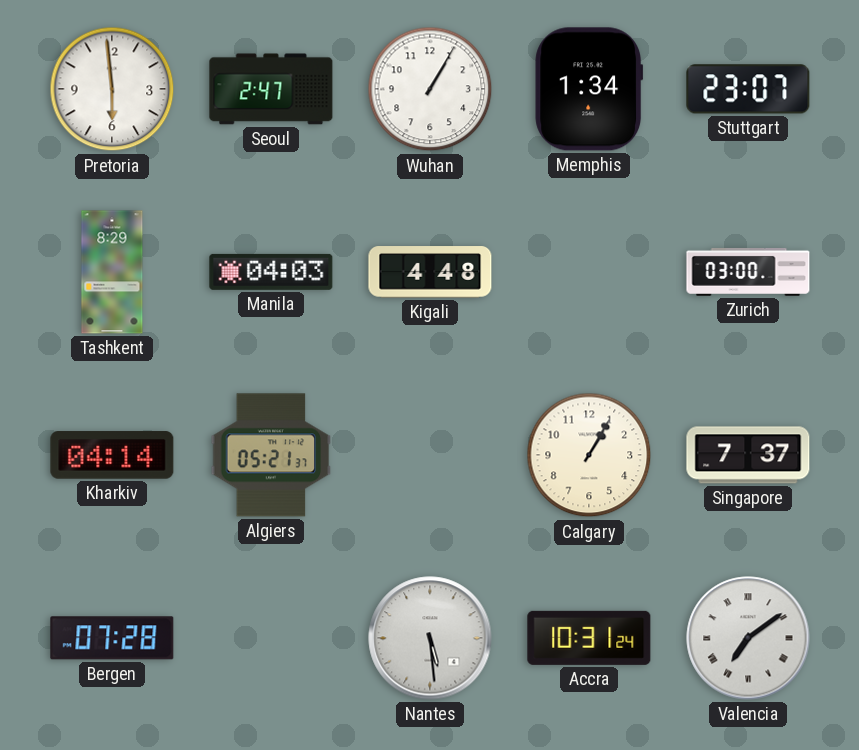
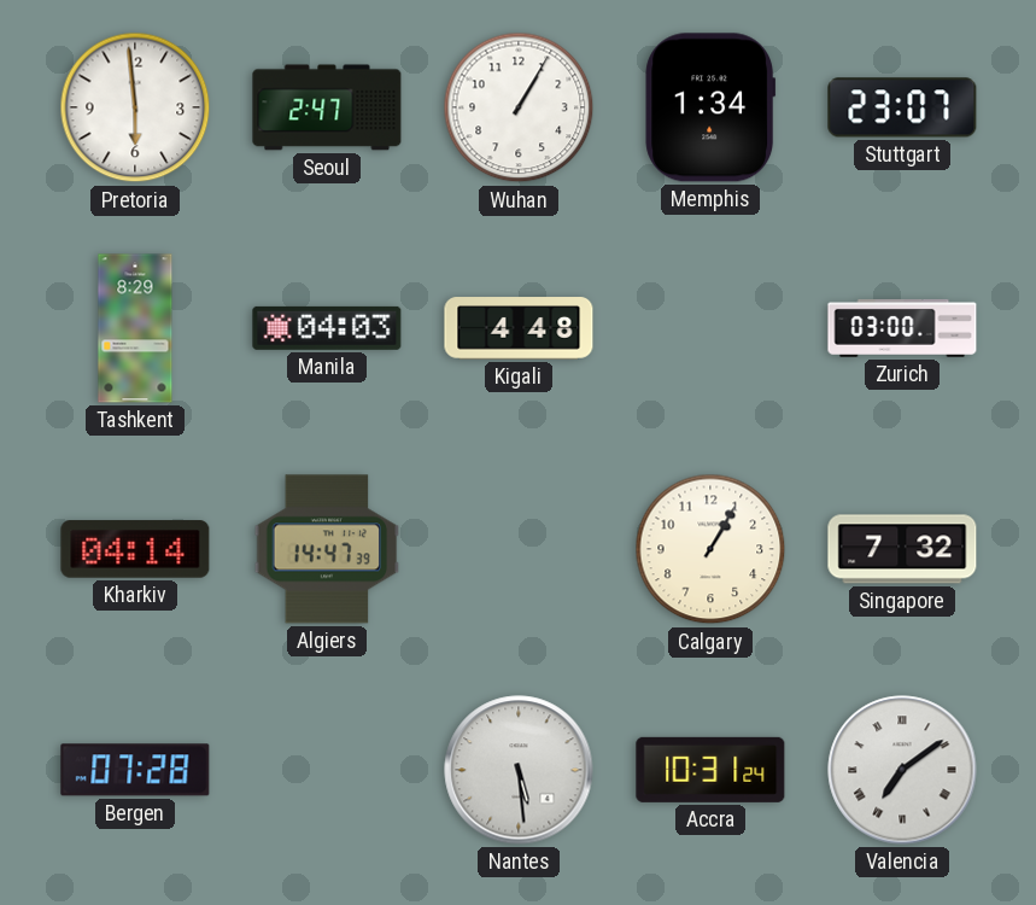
Algiers: 05:21 -> 14:47
Singapore: 7:37 -> 7:32
